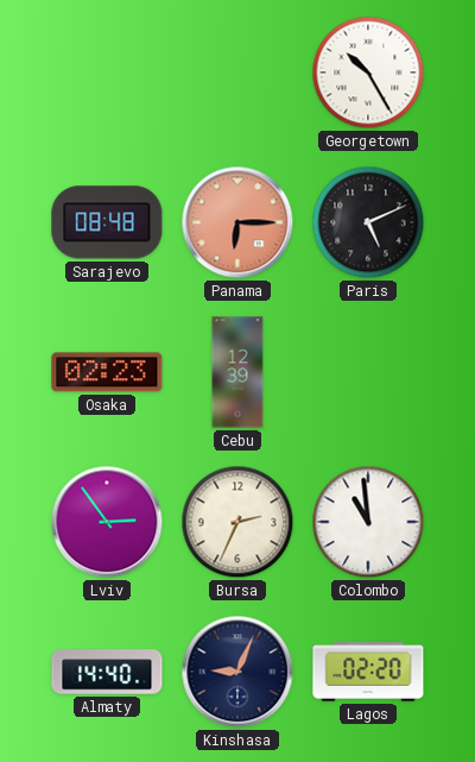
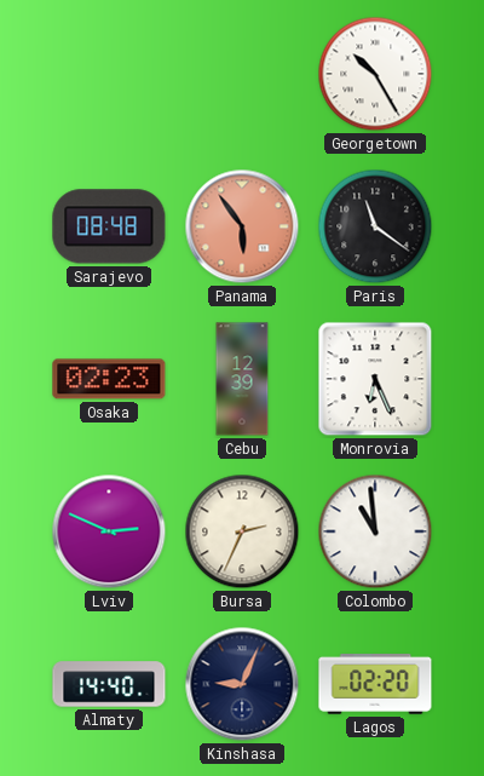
Panama: 6:15 -> 5:54
Paris: 5:11 -> 11:21
Monrovia: none -> 6:26
Lviv: 2:54 -> 2:49
